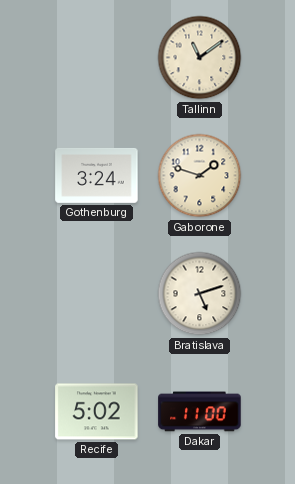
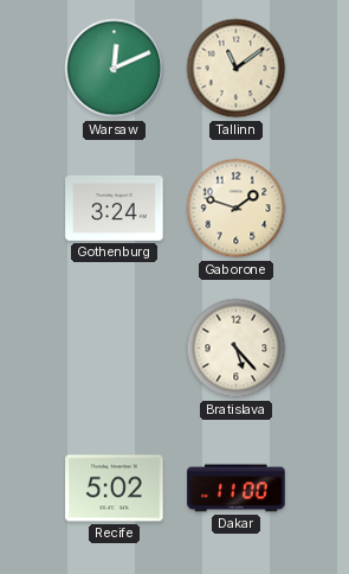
Warsaw: none -> 12:11
Bratislava: 5:12 -> 5:23
